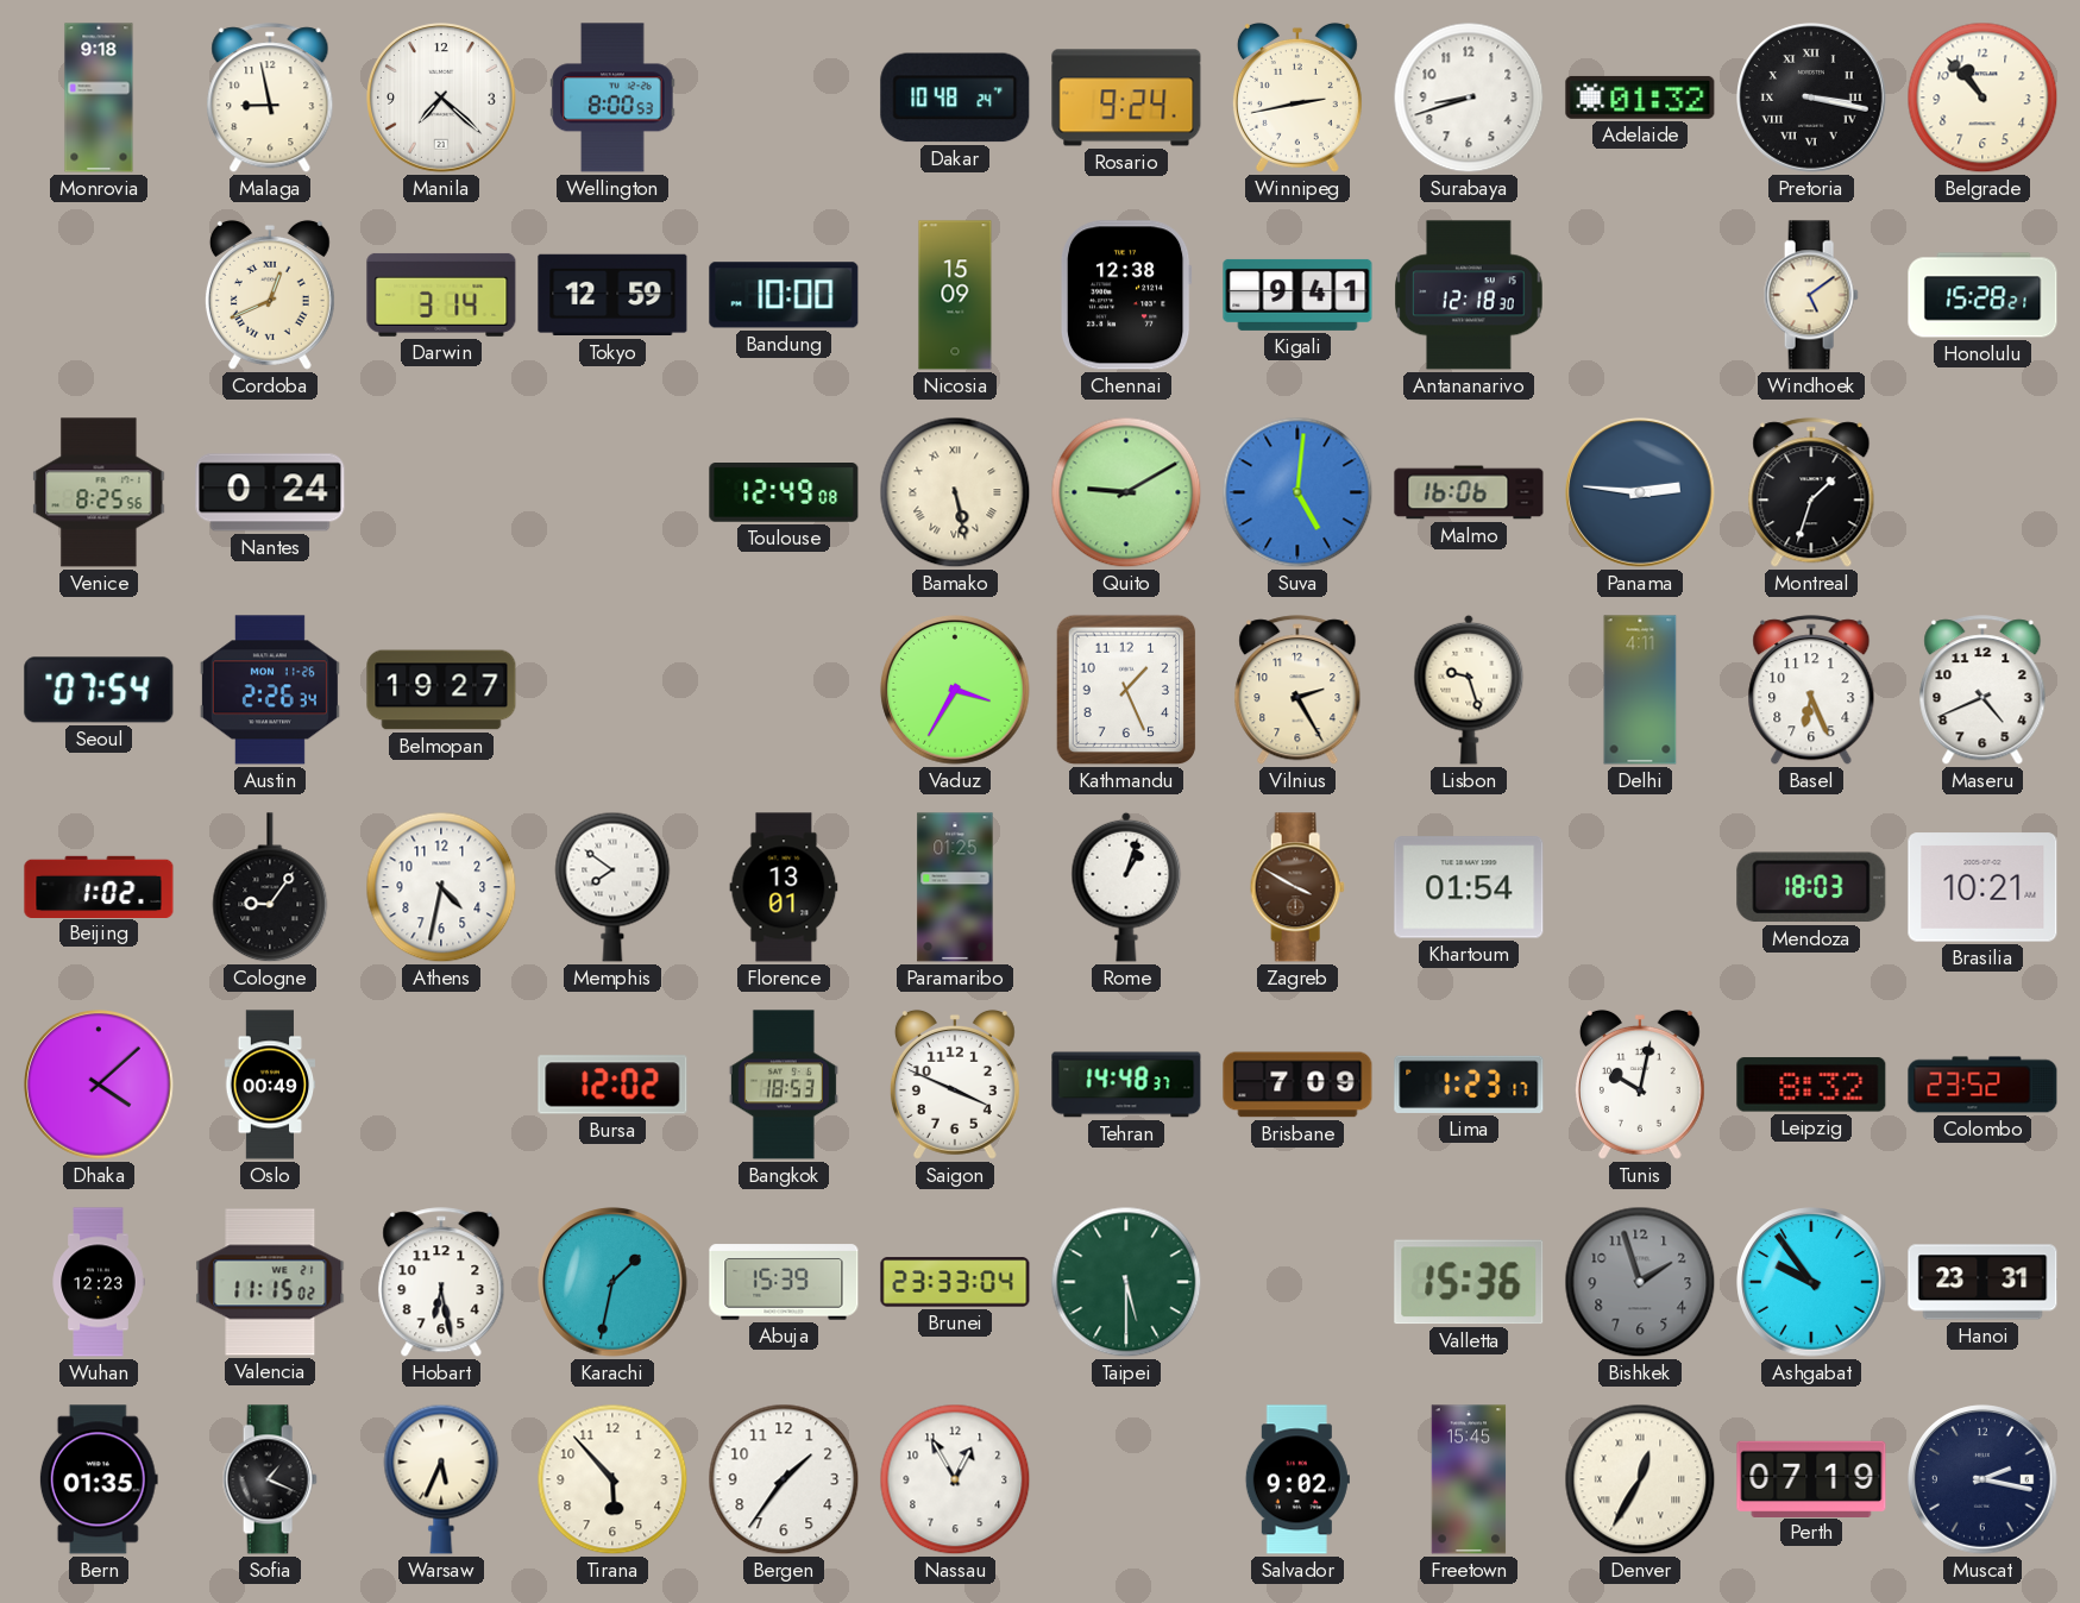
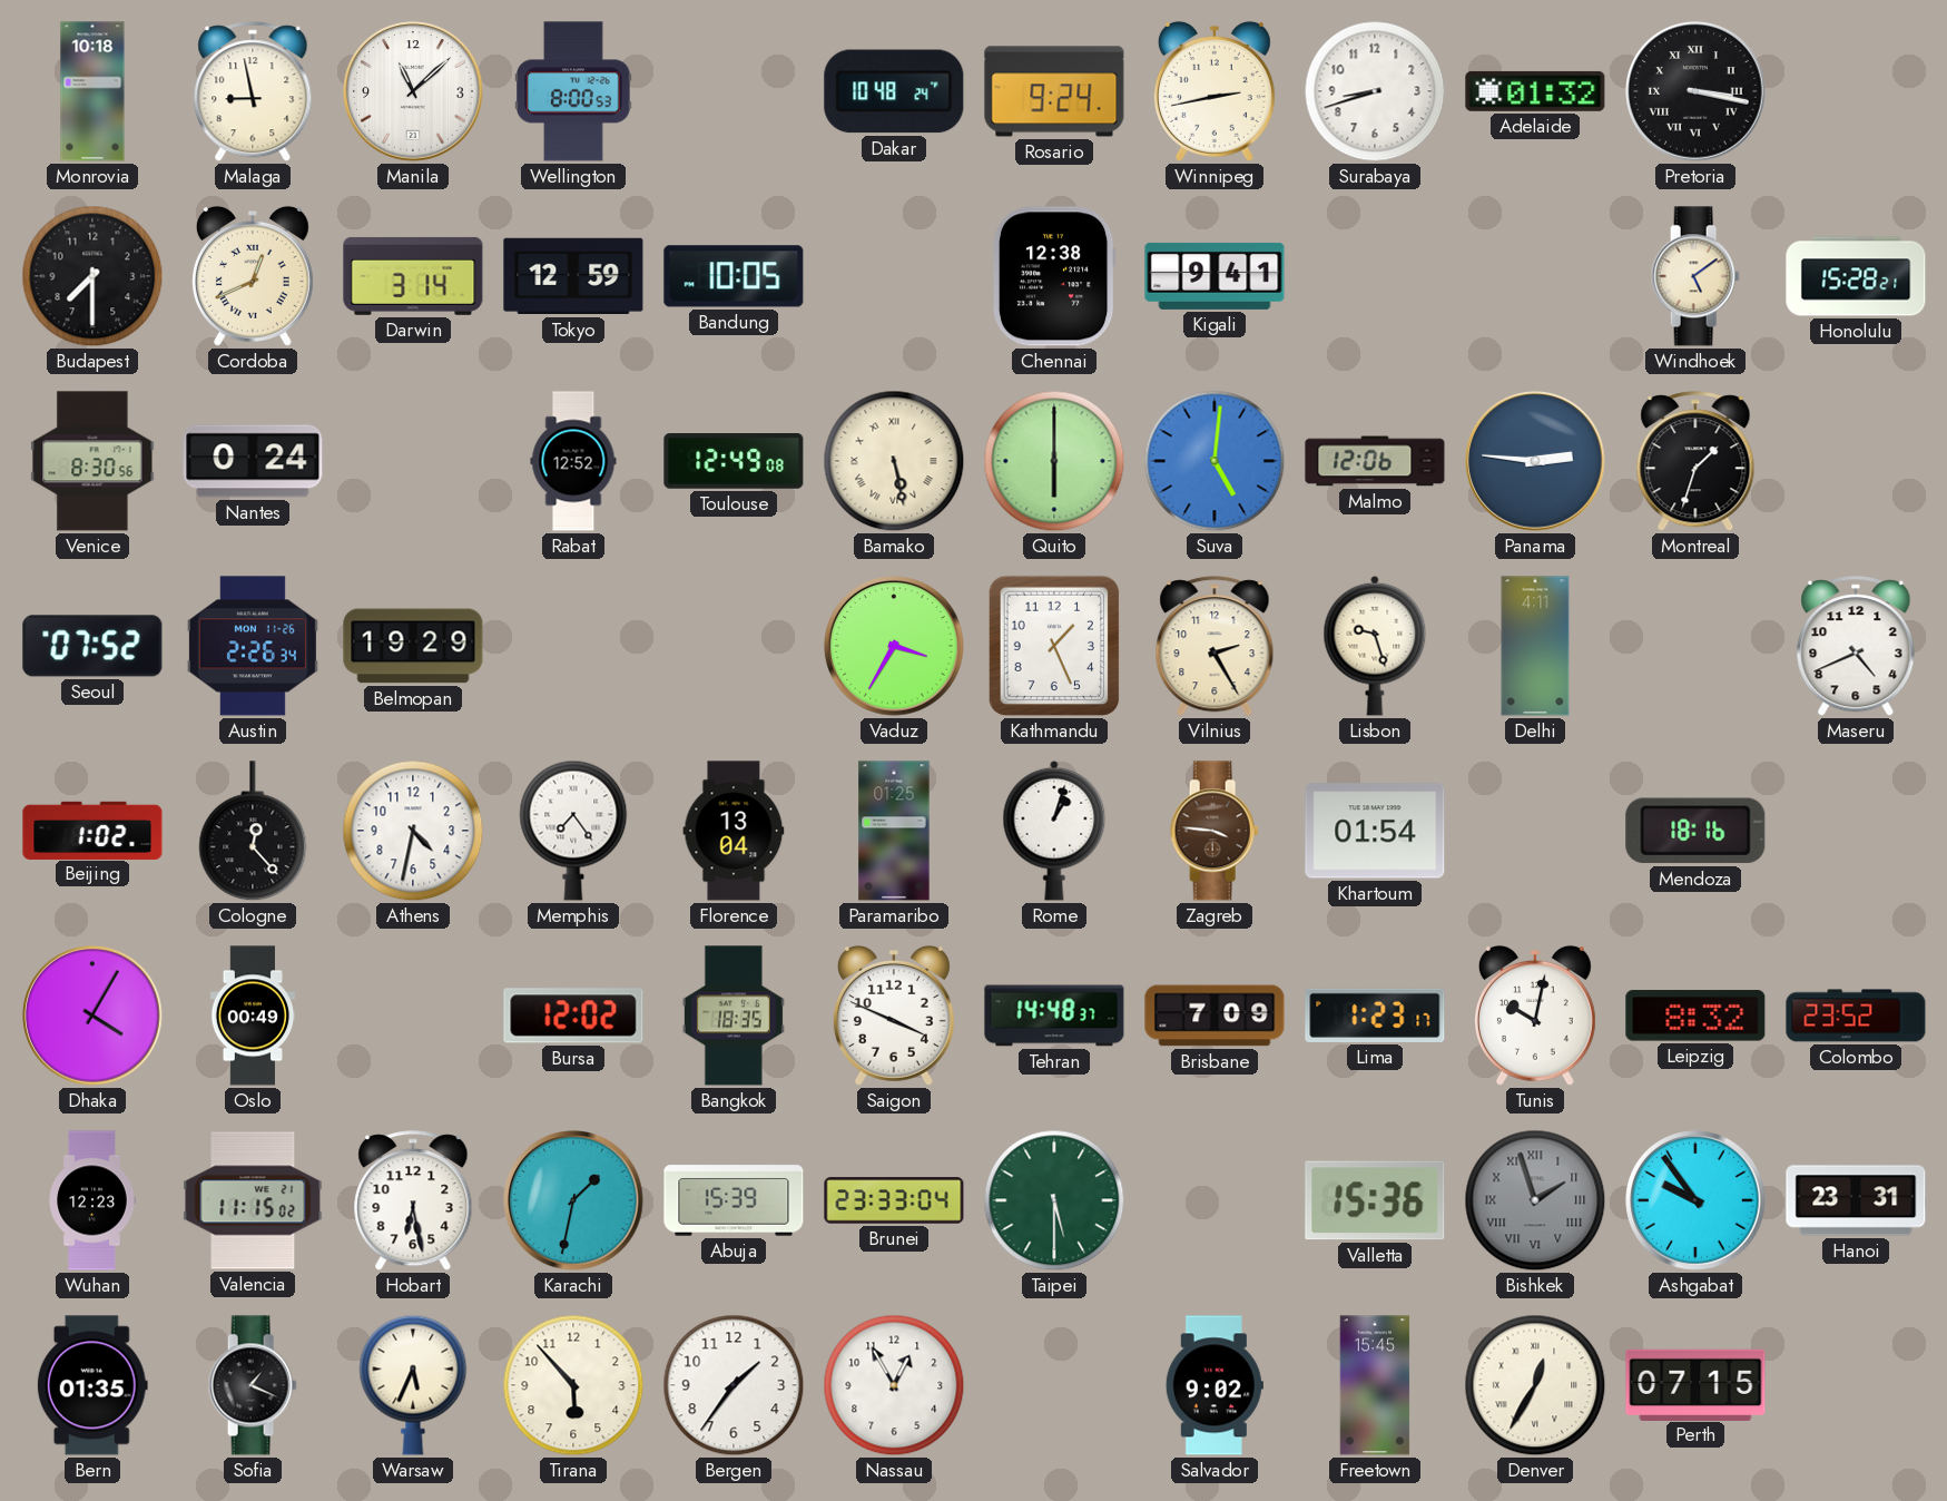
Monrovia: 9:18 -> 10:18
Manila: 7:22 -> 11:08
Belgrade: 10:53 -> none
Budapest: none -> 7:30
Bandung: 10:00 -> 10:05
Nicosia: 15:09 -> none
Antananarivo: 12:18 -> none
Venice: 8:25 -> 8:30
Rabat: none -> 12:52
Quito: 9:10 -> 6:00
Malmo: 16:06 -> 12:06
Seoul: 07:54 -> 07:52
Belmopan: 19:27 -> 19:29
Basel: 6:26 -> none
Cologne: 9:06 -> 12:23
Memphis: 7:51 -> 7:24
Florence: 13:01 -> 13:04
Zagreb: 3:50 -> 3:46
Mendoza: 18:03 -> 18:16
Brasilia: 10:21 -> none
Dhaka: 4:08 -> 4:05
Bangkok: 18:53 -> 18:35
Bishkek numerals: Arabic -> Roman
Perth: 07:19 -> 07:15
Muscat: 2:17 -> none
